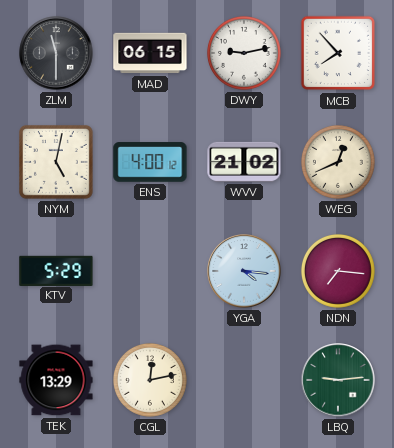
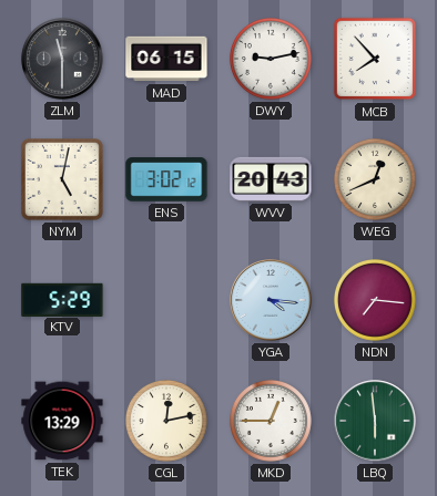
ENS: 4:00 -> 3:02
WVV: 21:02 -> 20:43
MKD: none -> 12:45
LBQ: 9:14 -> 5:59
